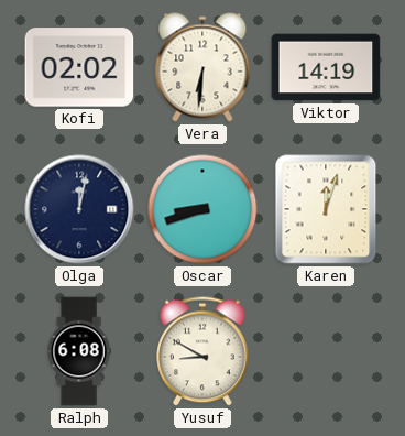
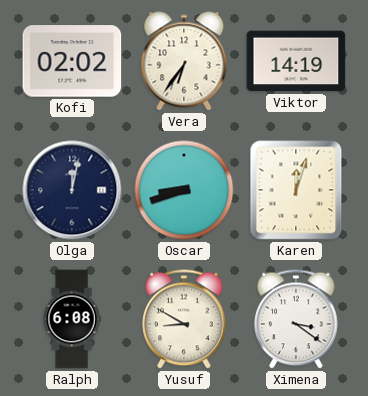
Vera: 6:31 -> 6:36
Ximena: none -> 3:21
